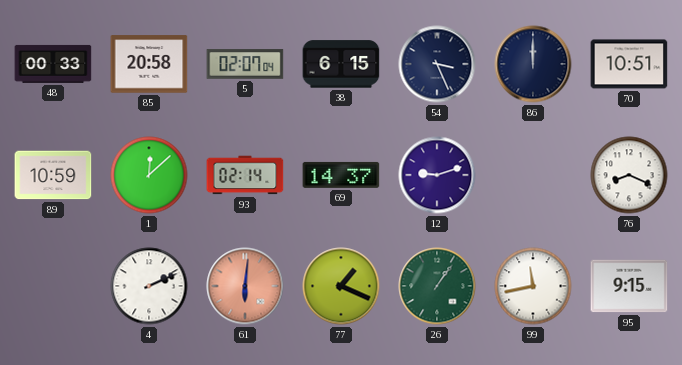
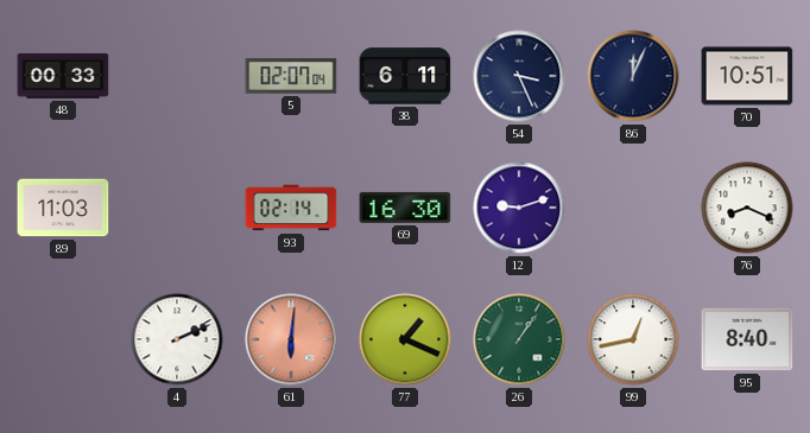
85: 20:58 -> none
38: 6:15 -> 6:11
86: 12:00 -> 12:04
89: 10:59 -> 11:03
1: 12:08 -> none
69: 14:37 -> 16:30
99: 11:43 -> 12:43
95: 9:15 -> 8:40
